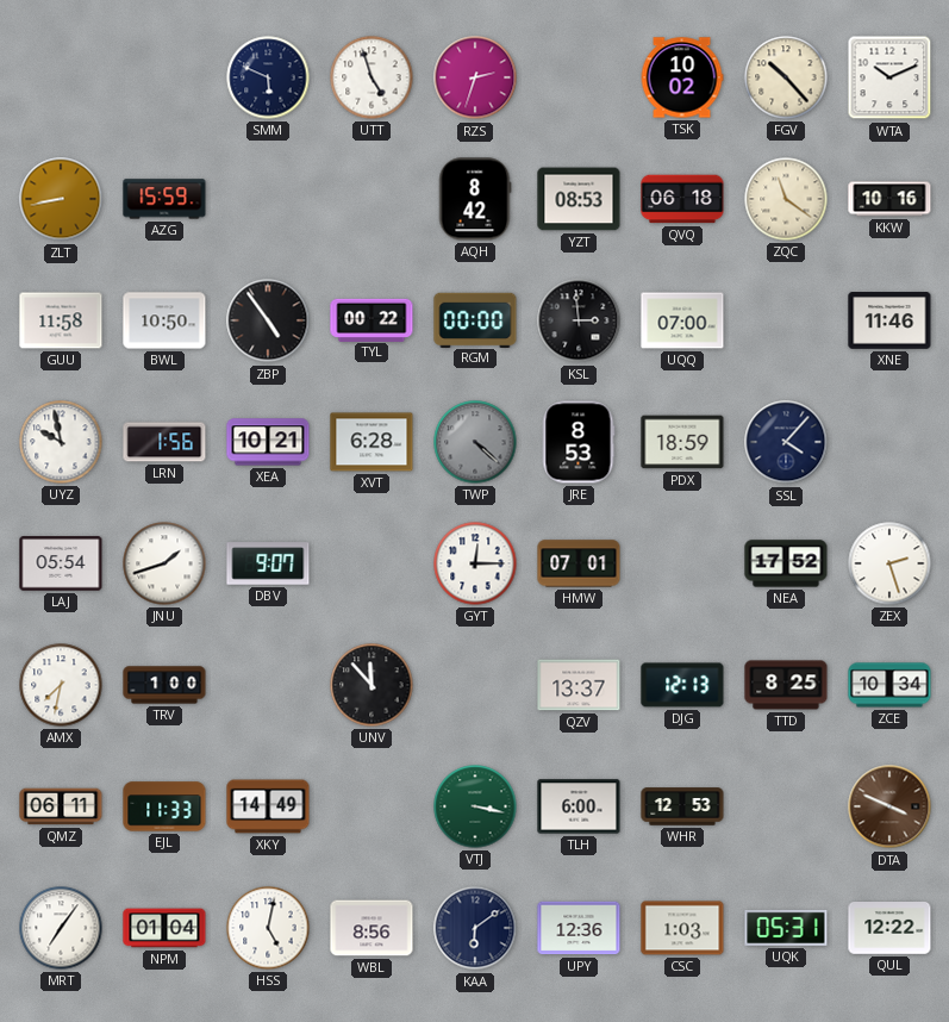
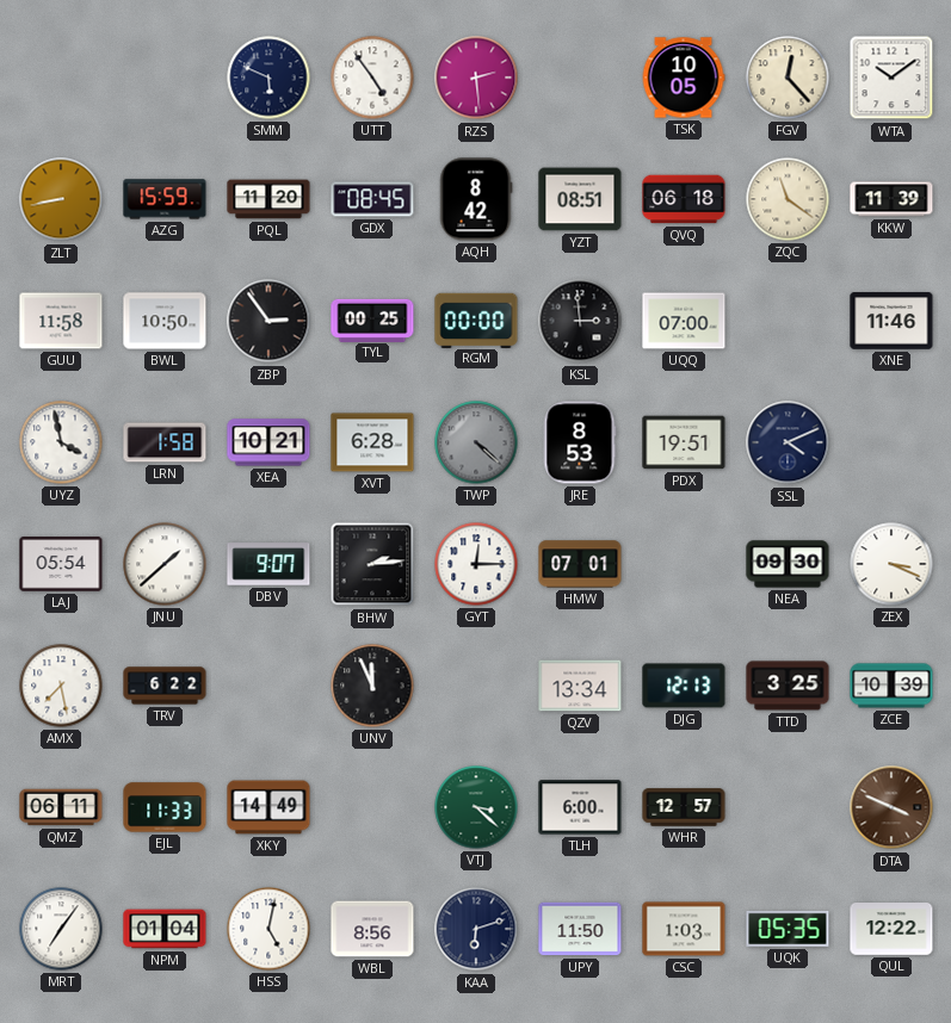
UTT: 4:57 -> 4:54
RZS: 2:33 -> 2:29
TSK: 10:02 -> 10:05
FGV: 10:23 -> 12:23
WTA: 10:11 -> 10:09
PQL: none -> 11:20
GDX: none -> 08:45
YZT: 08:53 -> 08:51
KKW: 10:16 -> 11:39
ZBP: 4:54 -> 2:54
TYL: 00:22 -> 00:25
UYZ: 9:58 -> 3:58
LRN: 1:56 -> 1:58
PDX: 18:59 -> 19:51
SSL: 4:07 -> 4:11
JNU: 1:42 -> 1:38
BHW: none -> 2:14
NEA: 17:52 -> 09:30
ZEX: 2:27 -> 3:19
AMX: 7:32 -> 7:28
TRV: 1:00 -> 6:22
UNV: 11:53 -> 11:56
QZV: 13:37 -> 13:34
TTD: 8:25 -> 3:25
ZCE: 10:34 -> 10:39
VTJ: 3:17 -> 3:22
WHR: 12:53 -> 12:57
KAA: 6:09 -> 6:12
UPY: 12:36 -> 11:50
UQK: 05:31 -> 05:35
